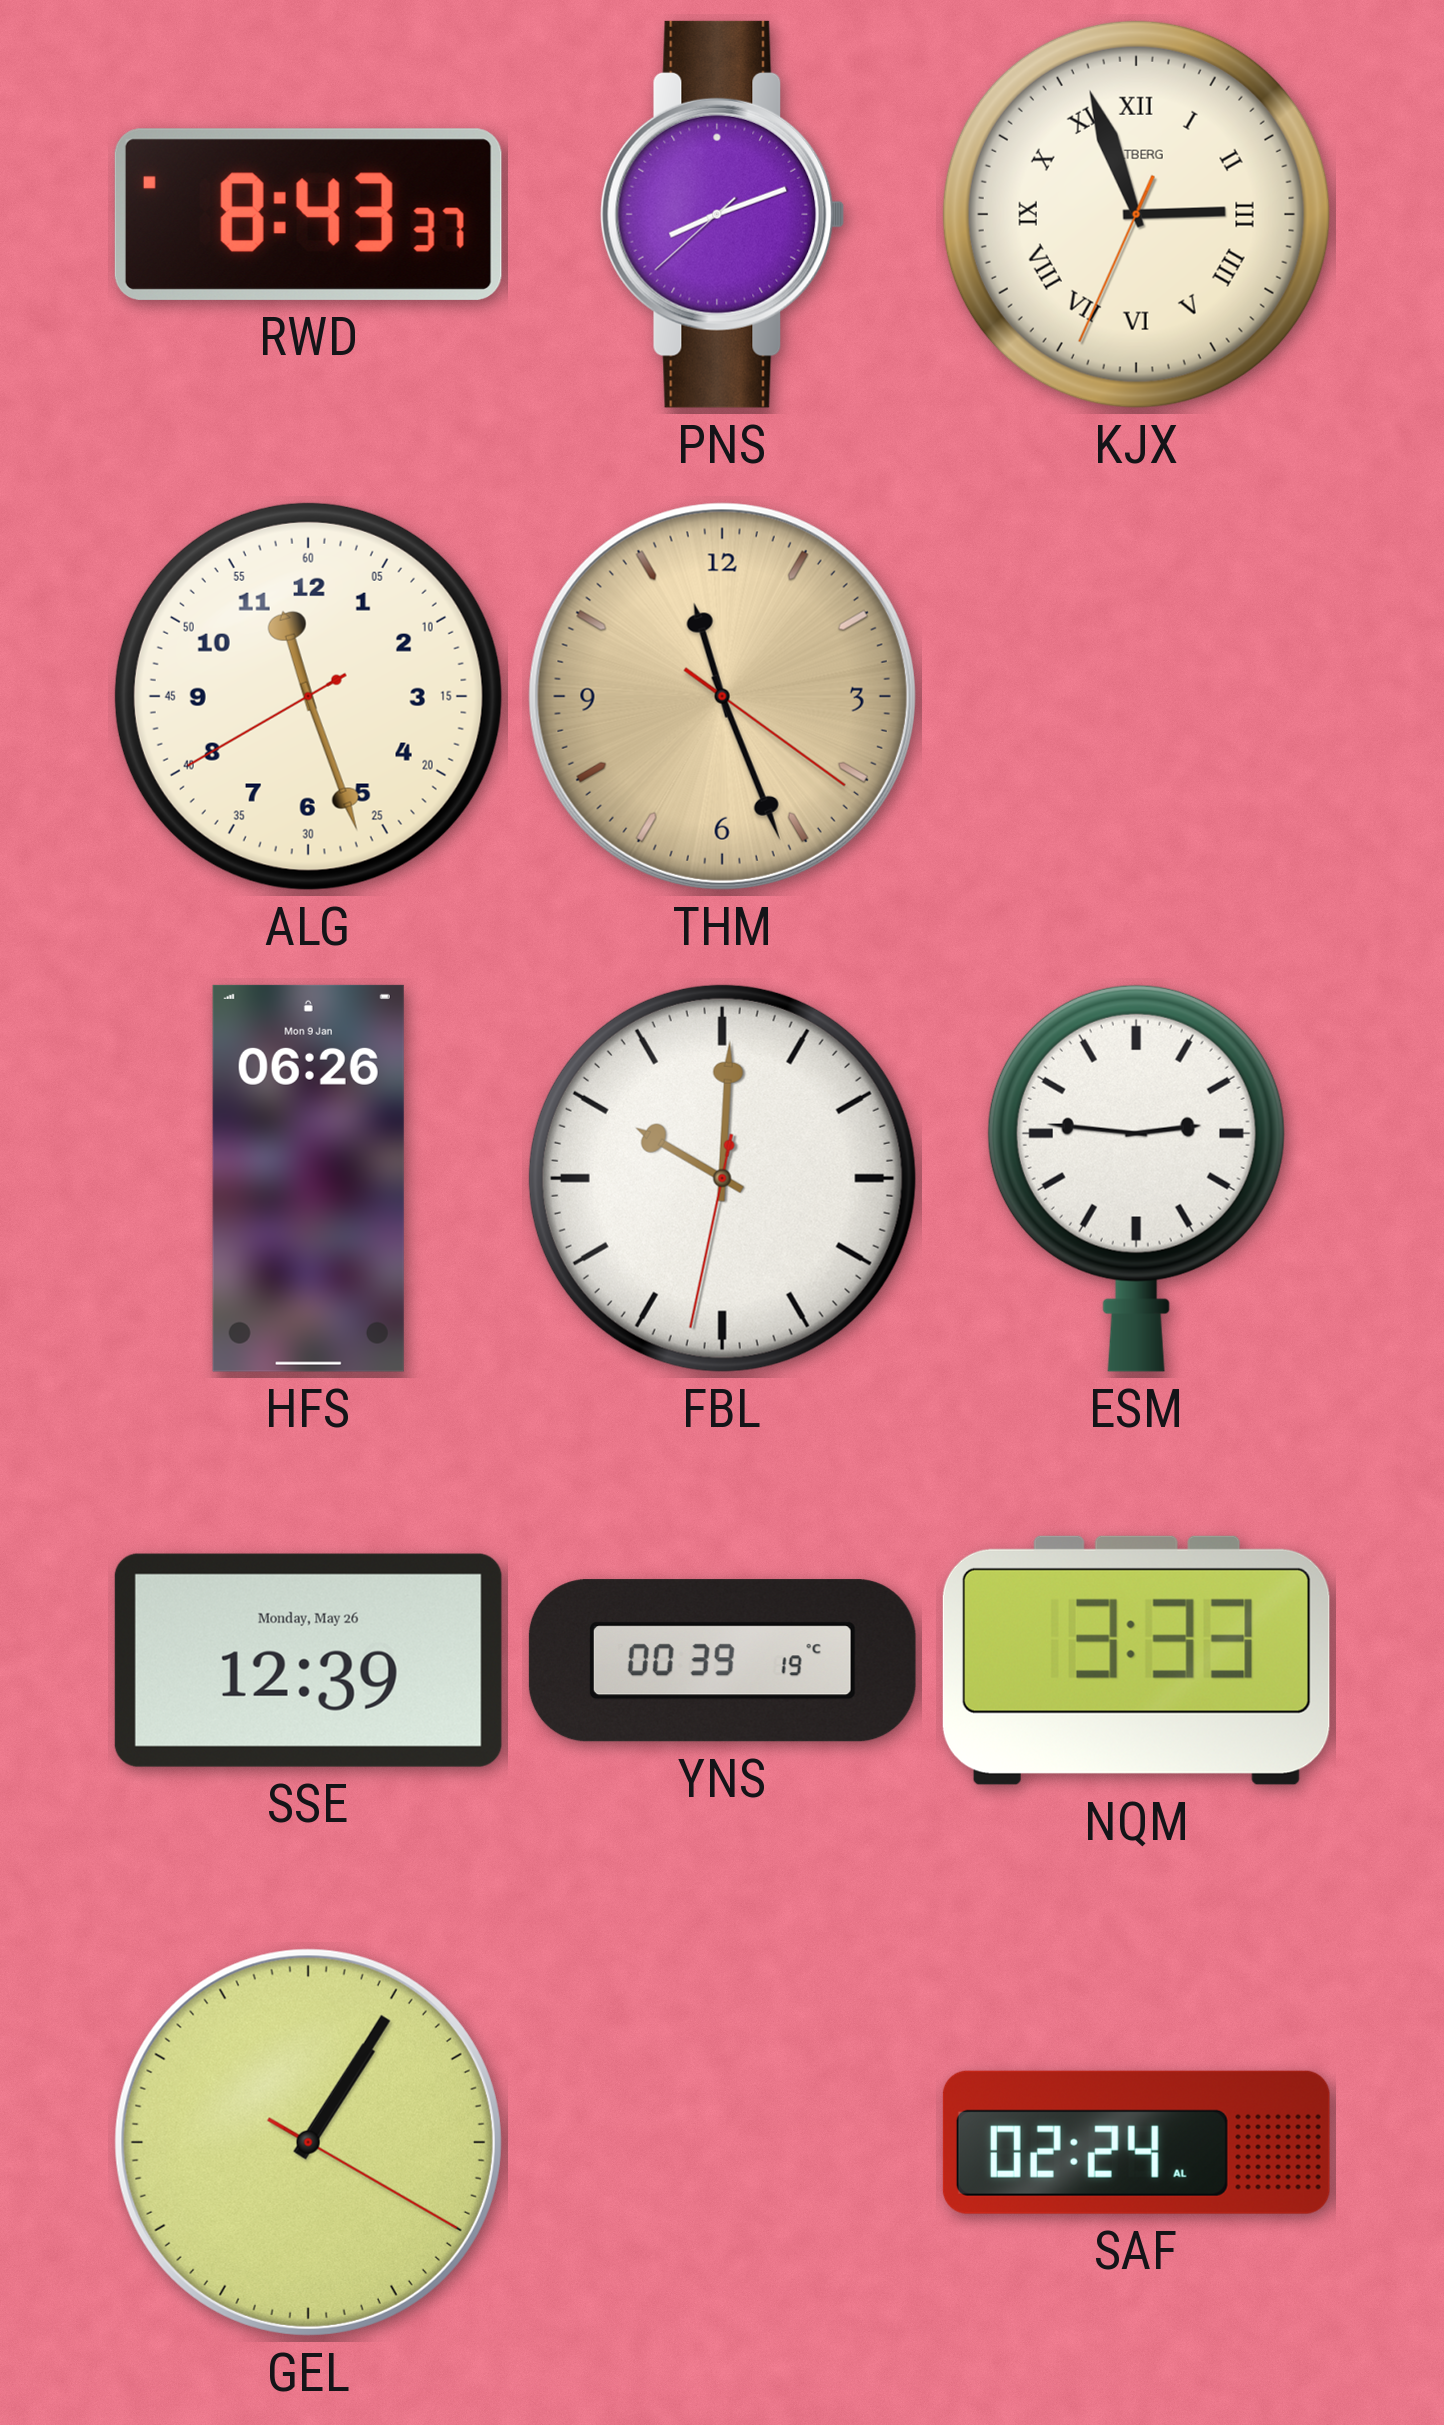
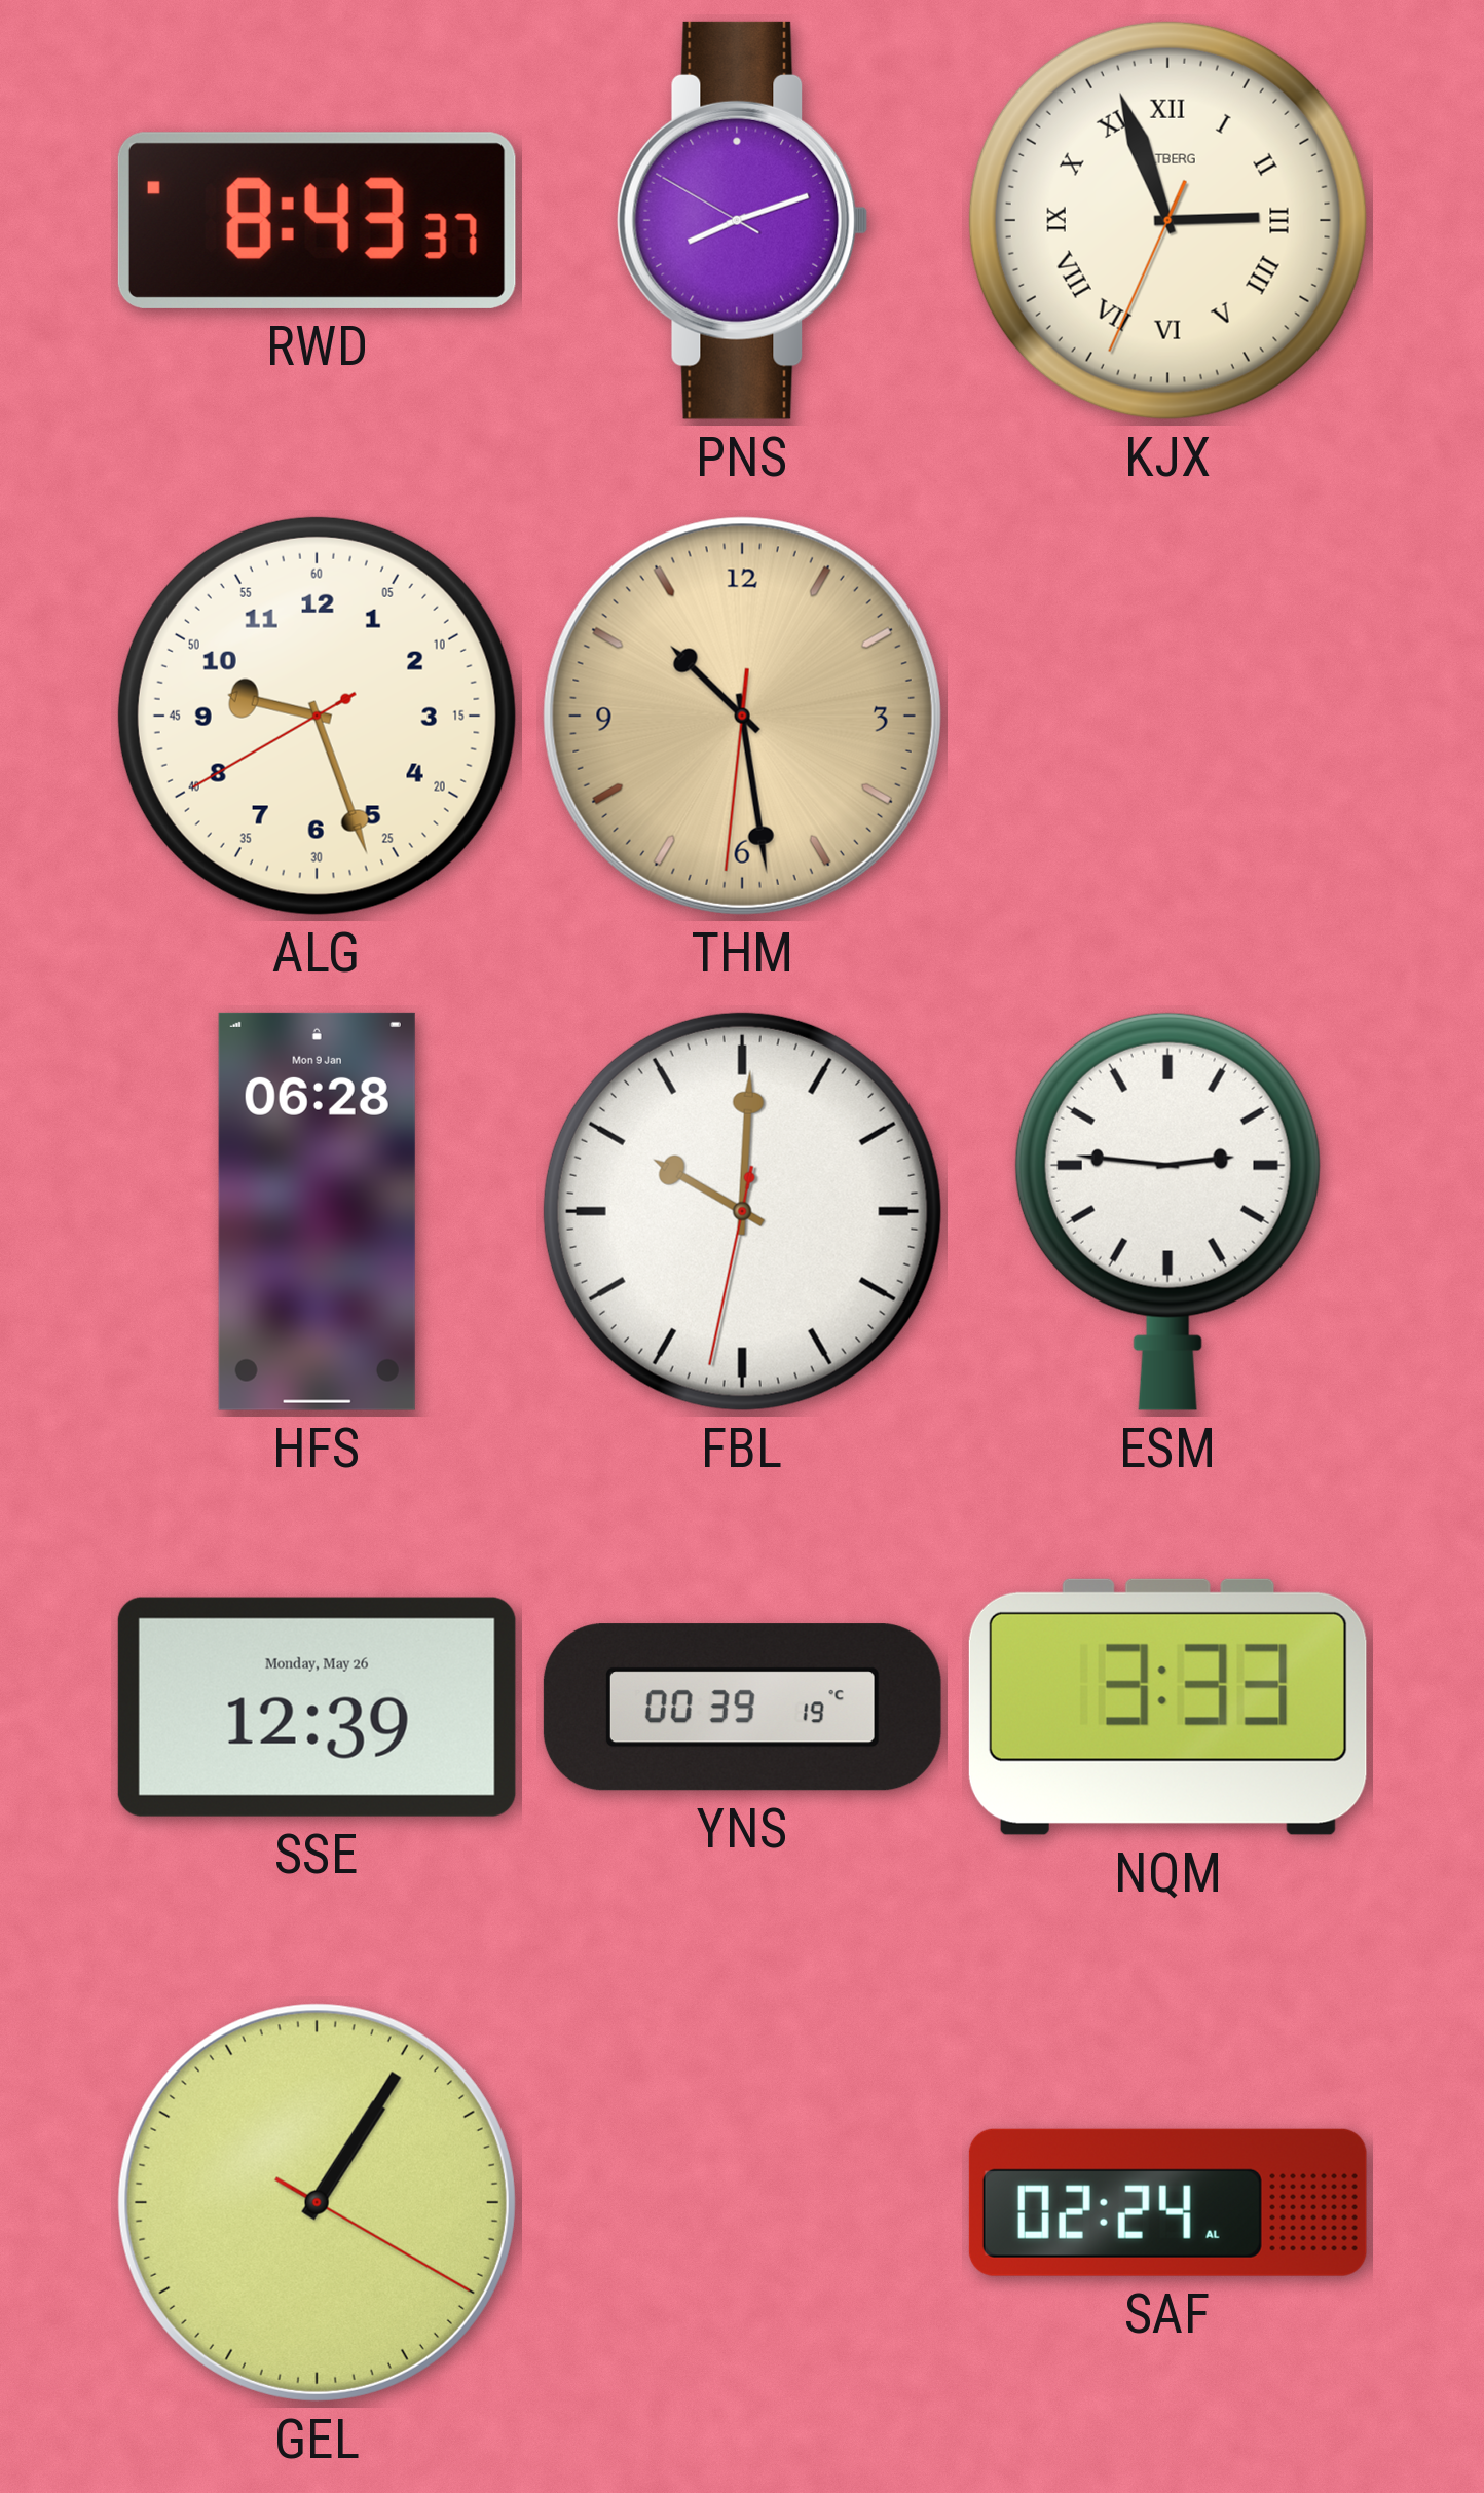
PNS: 8:11:38 -> 8:11:50
ALG: 11:26 -> 9:26
THM: 11:26 -> 10:28
HFS: 06:26 -> 06:28
